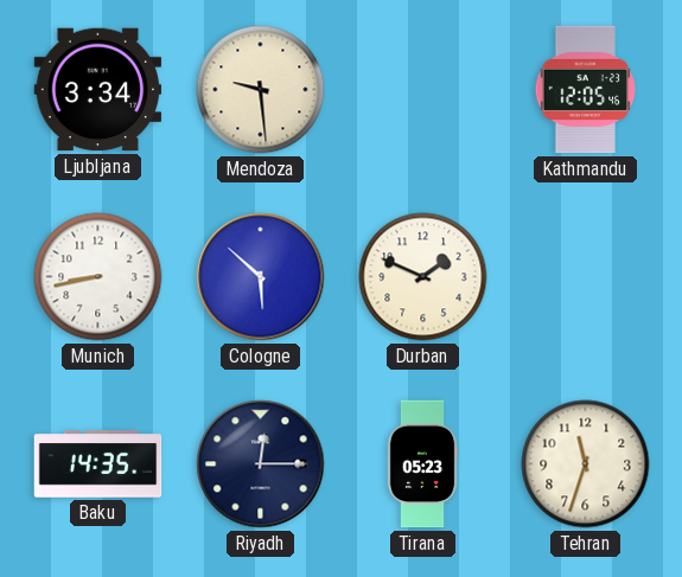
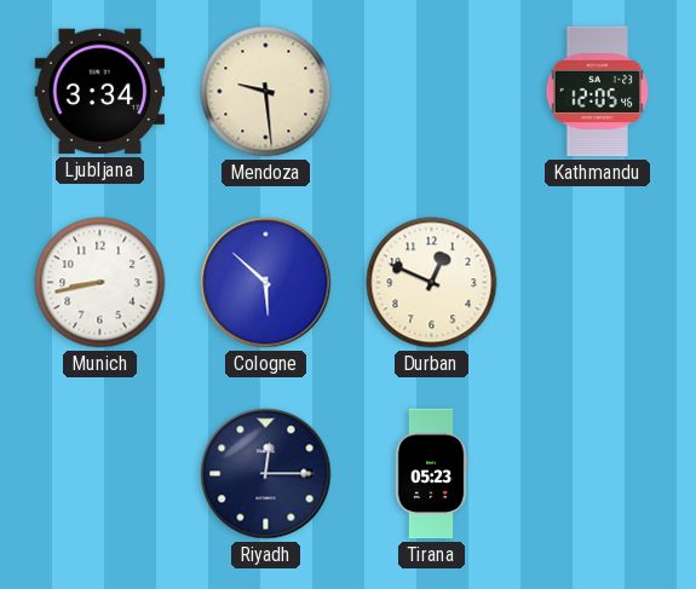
Durban: 1:49 -> 12:49
Baku: 14:35 -> none
Tehran: 11:33 -> none
